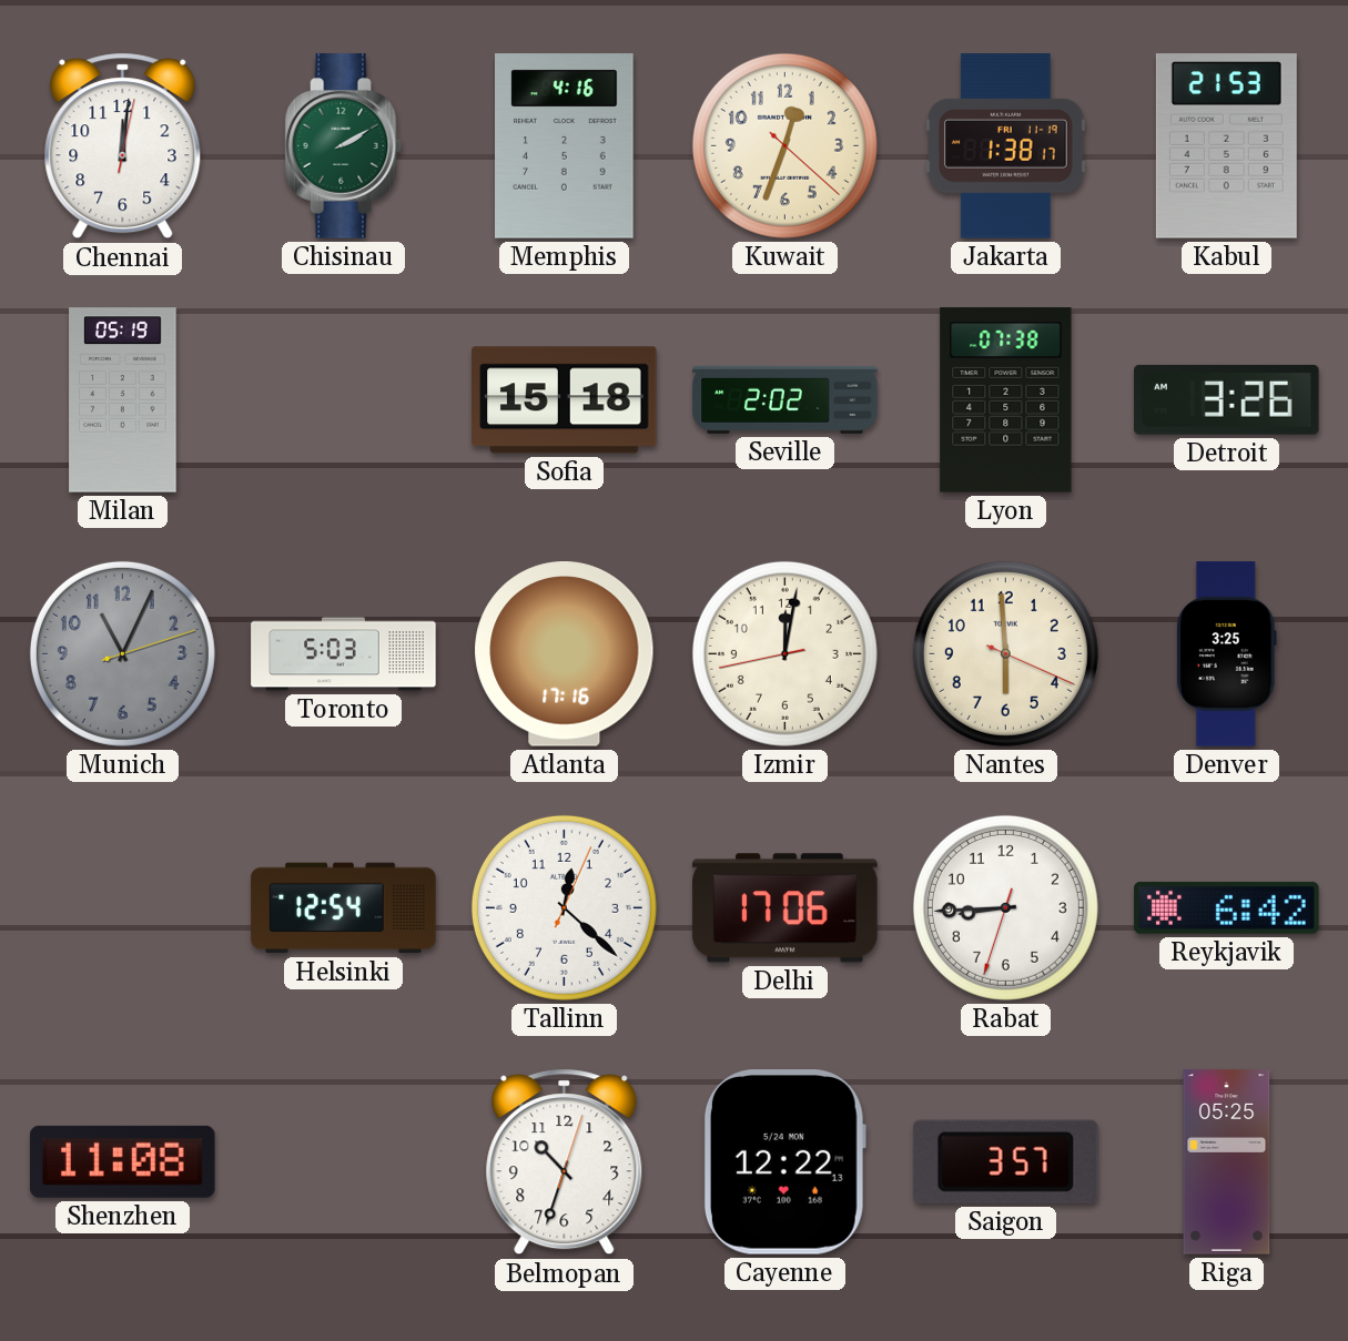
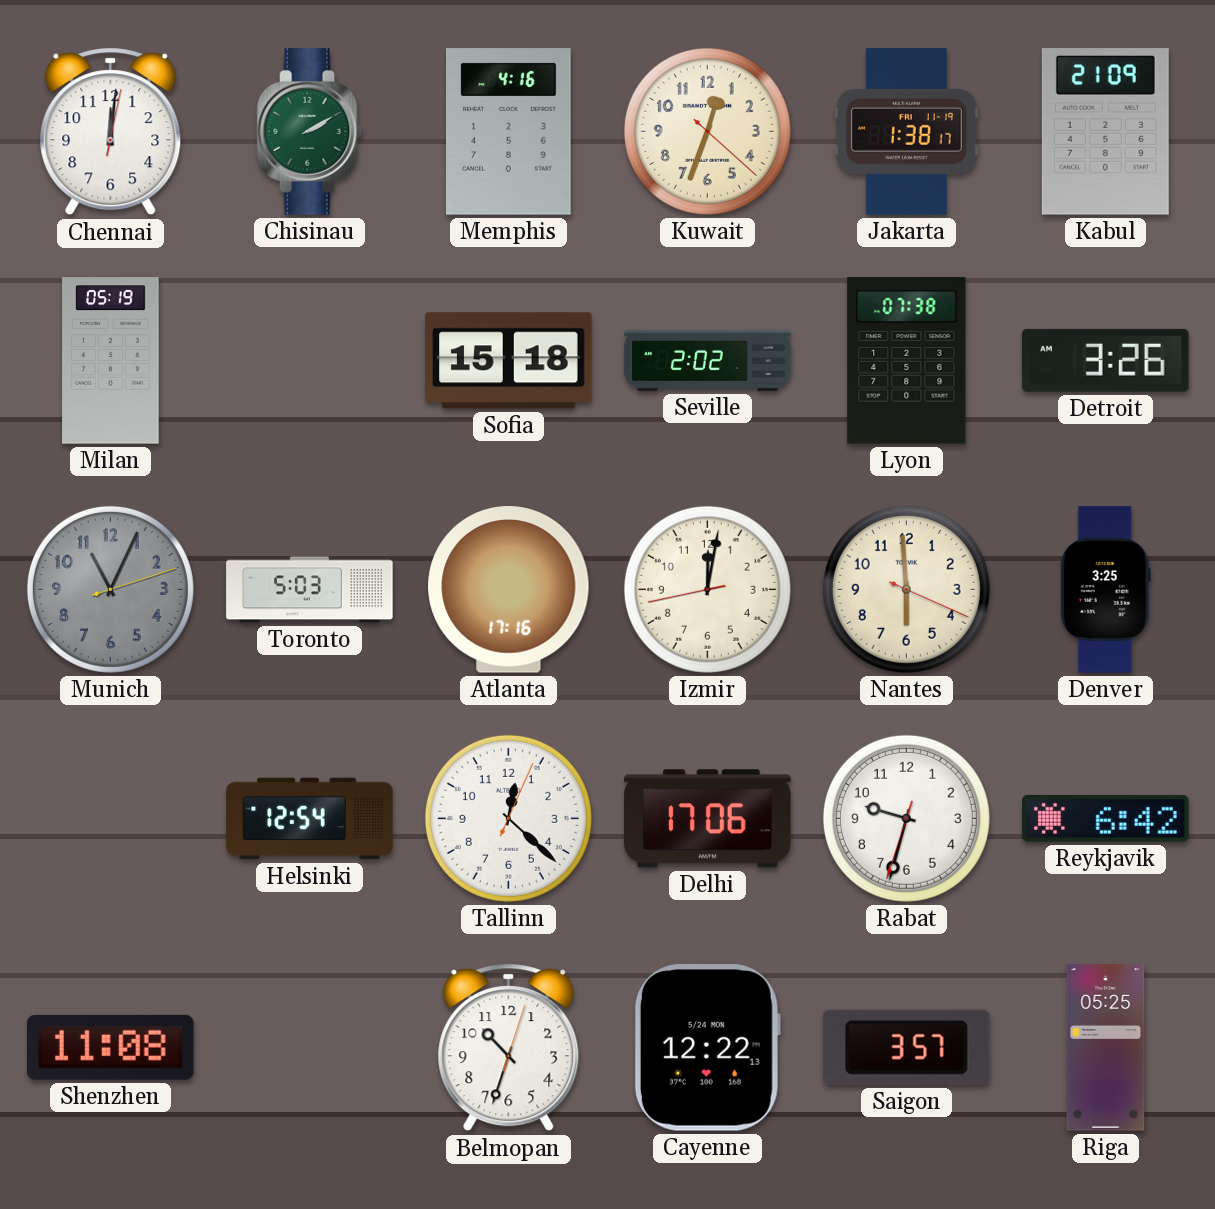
Kabul: 21:53 -> 21:09
Rabat: 8:44 -> 9:32
